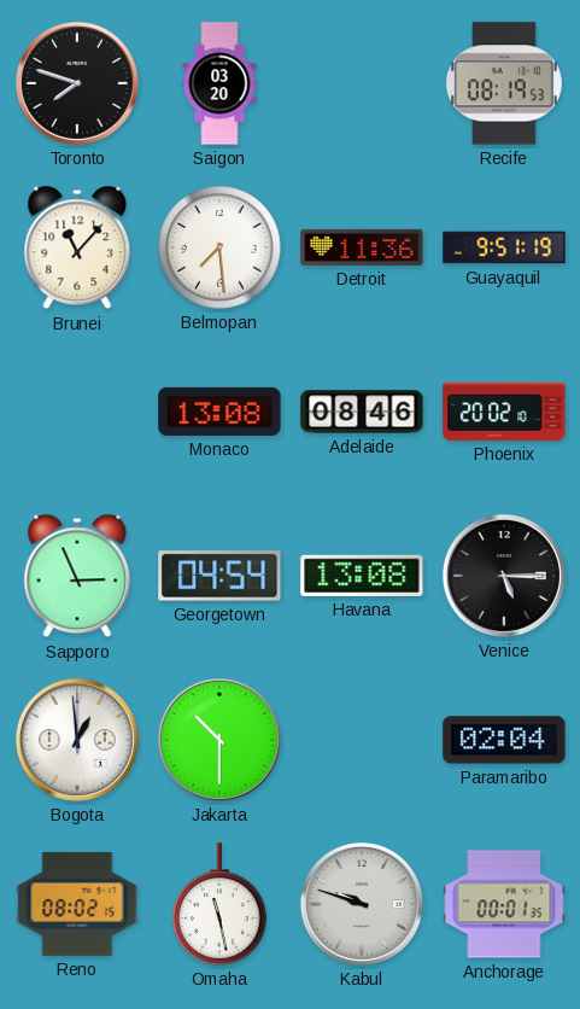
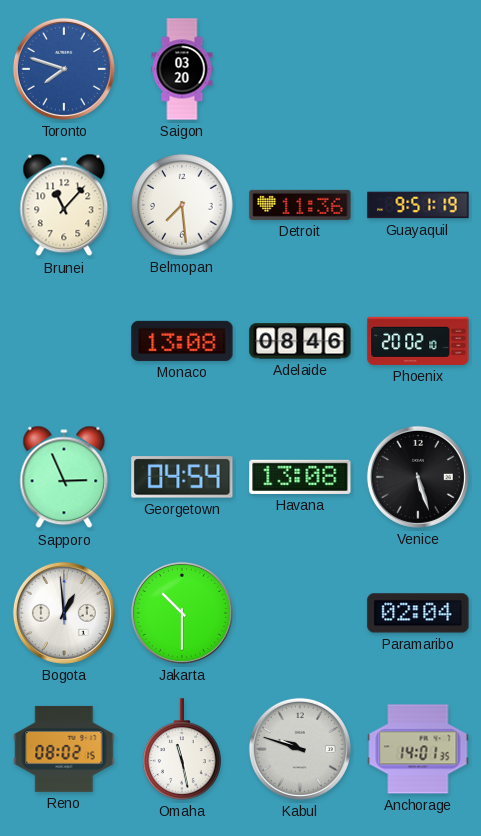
Toronto dial: black -> blue
Recife: 08:19 -> none
Venice: 5:15 -> 5:27
Anchorage: 00:01 -> 14:01
